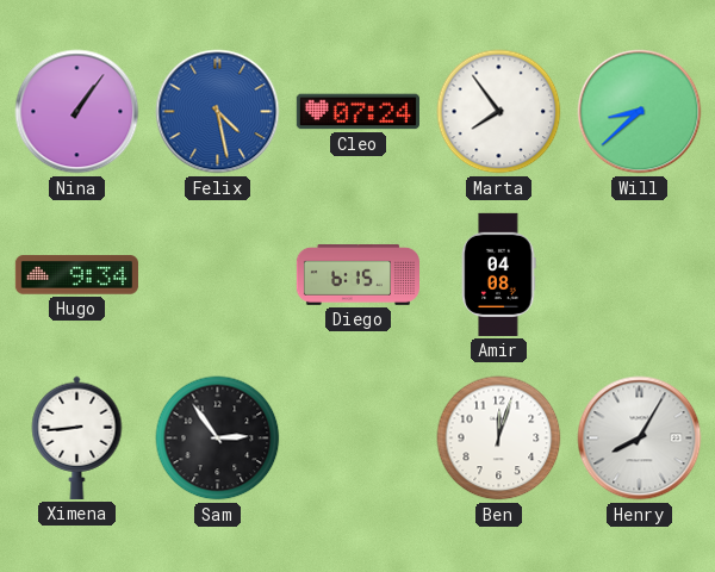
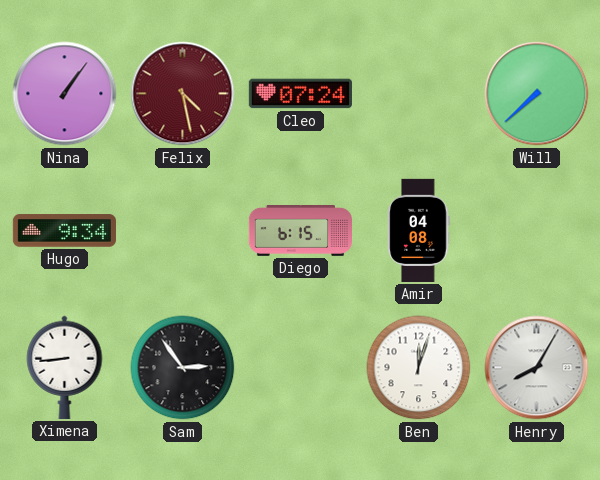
Felix dial: blue -> burgundy
Marta: 7:54 -> none
Will: 8:38 -> 7:38
